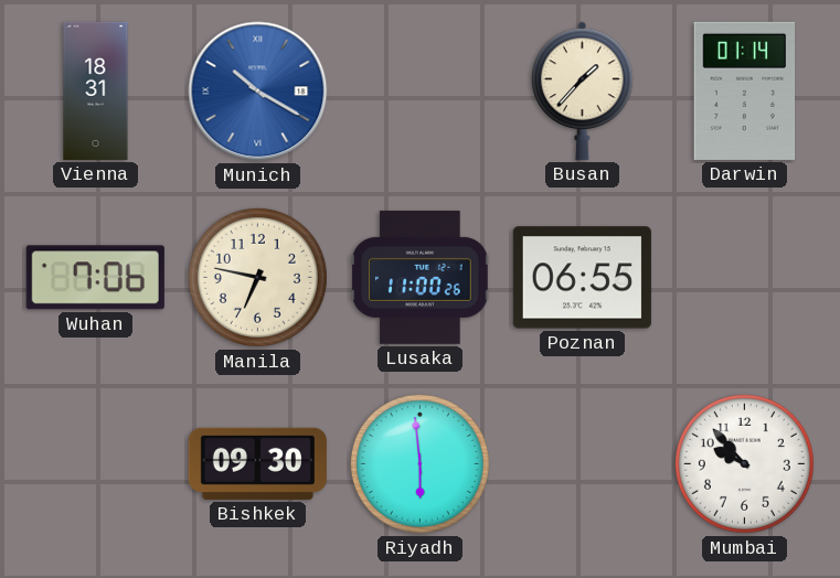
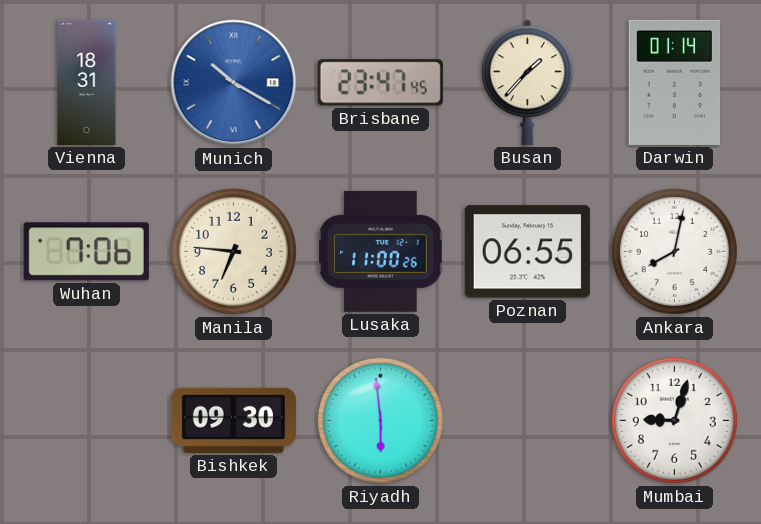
Brisbane: none -> 23:47
Manila: 6:47 -> 6:46
Ankara: none -> 8:02
Mumbai: 9:53 -> 9:03
